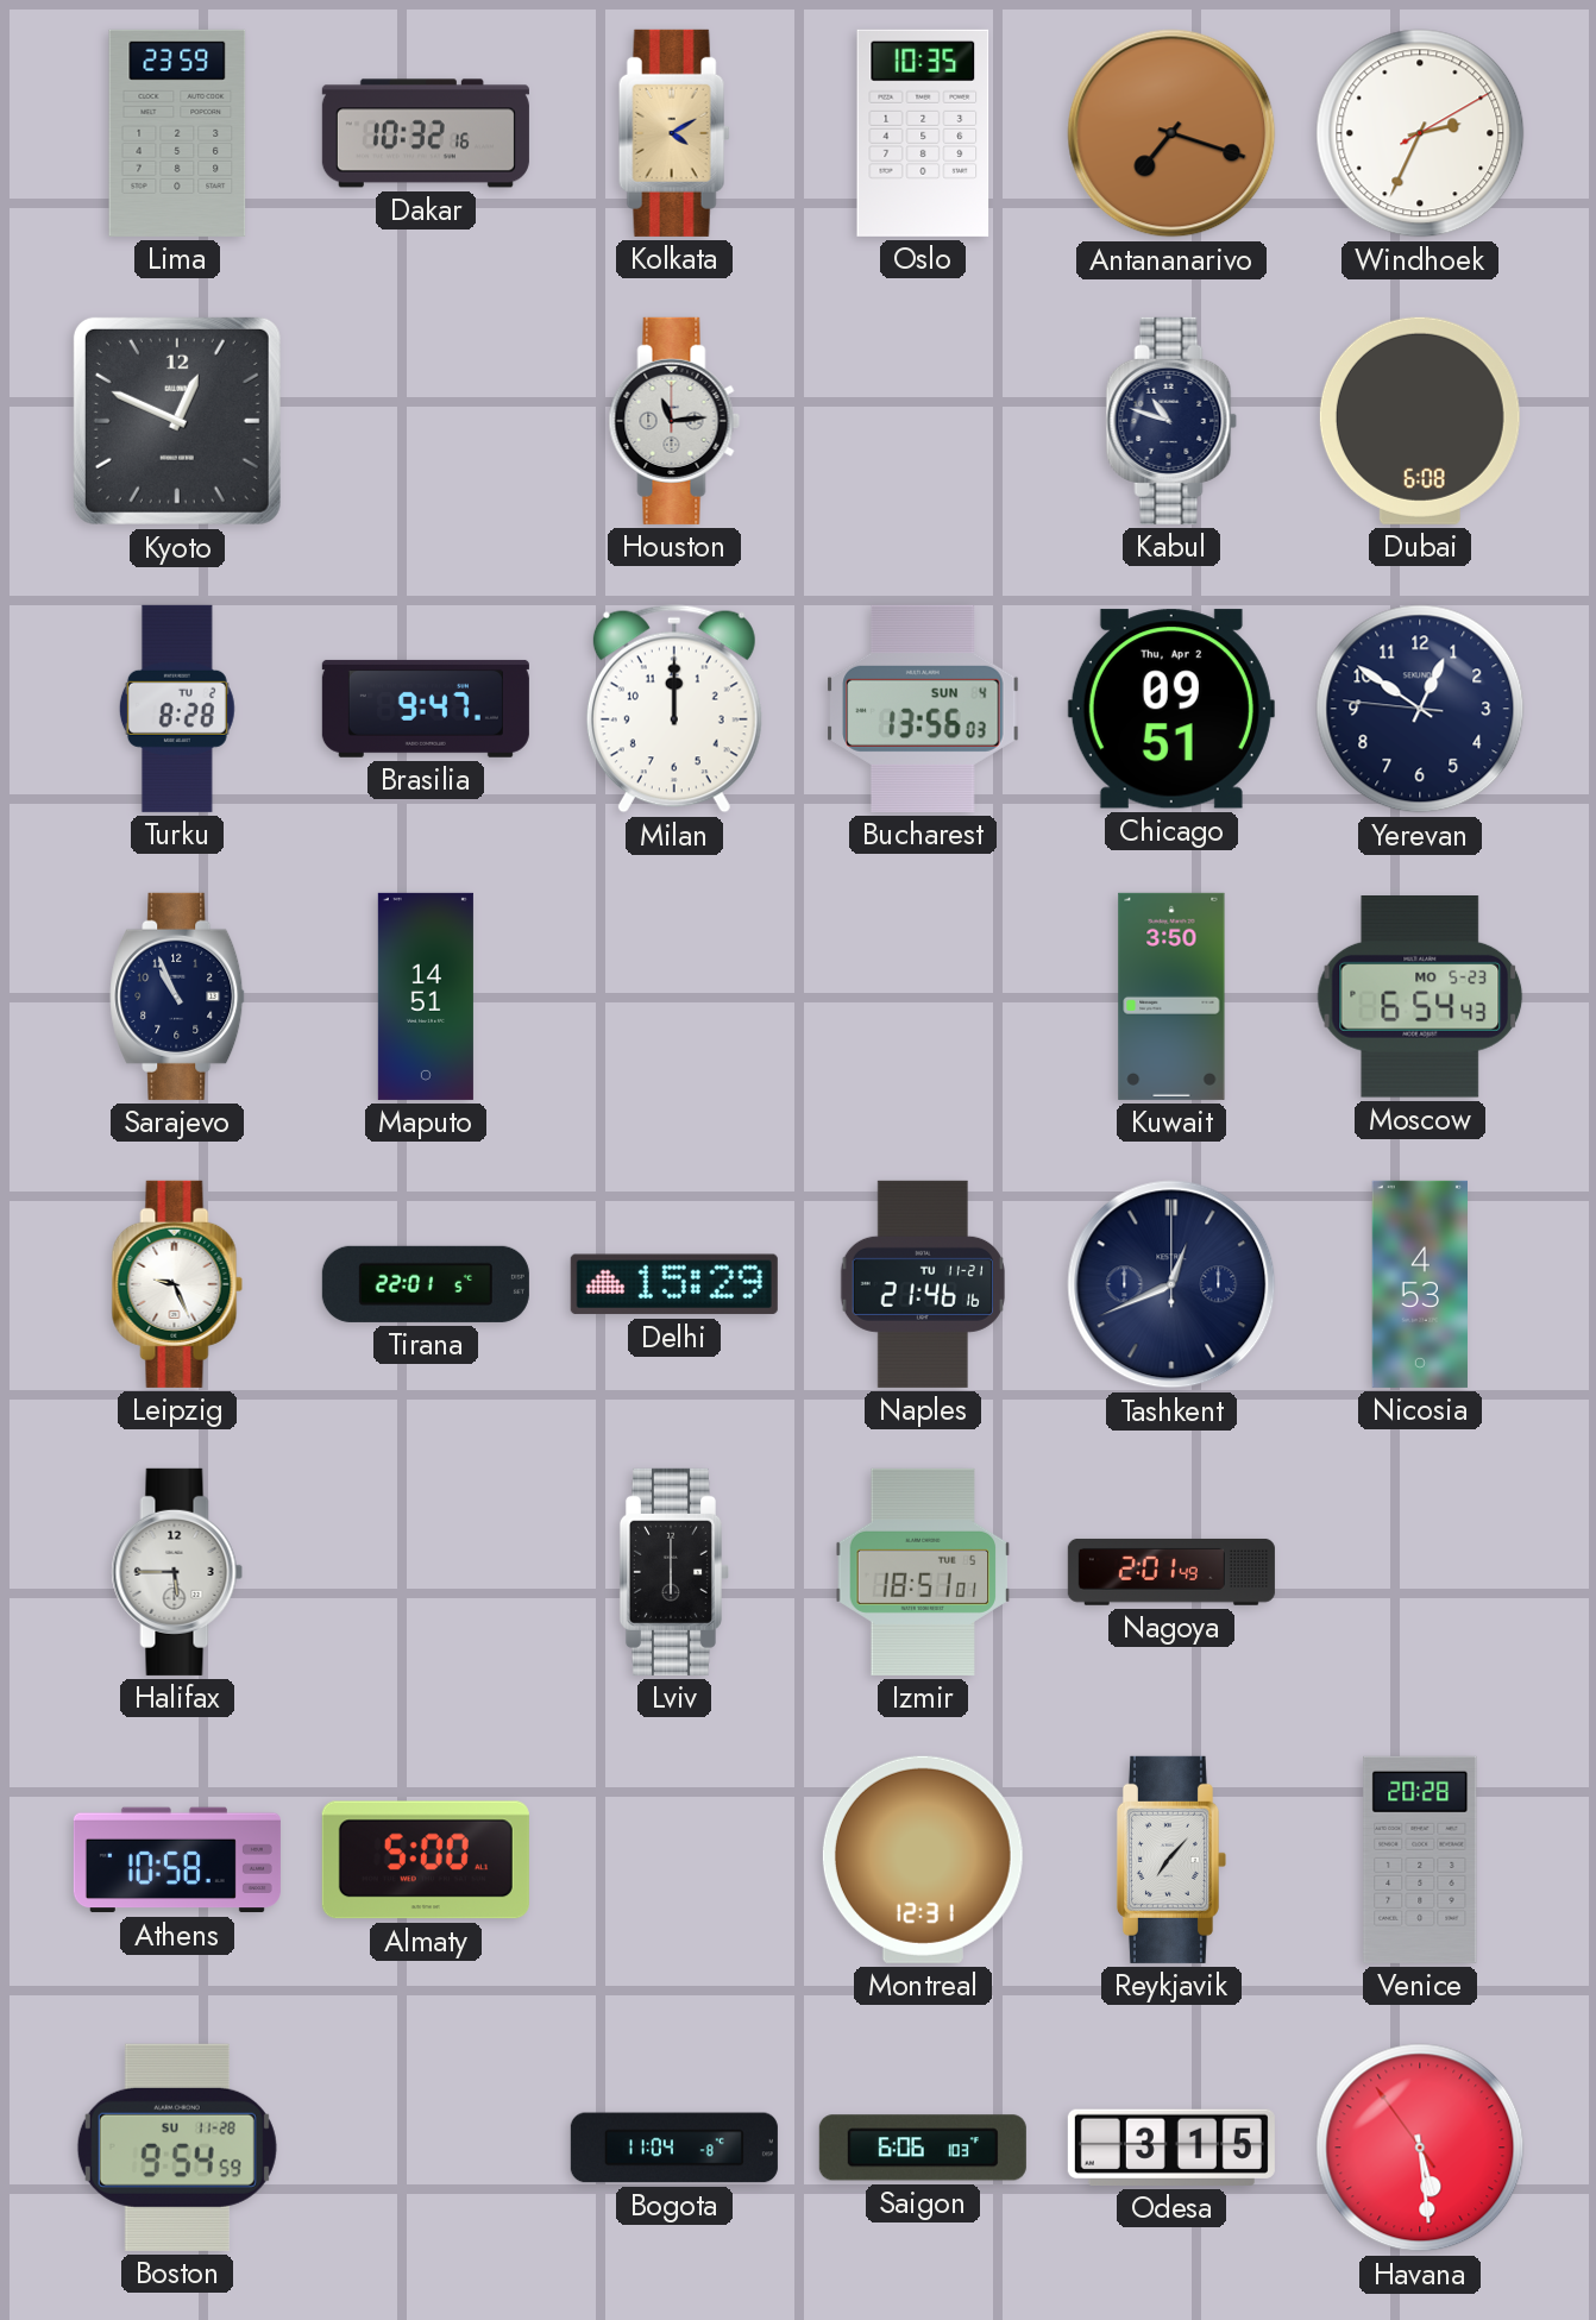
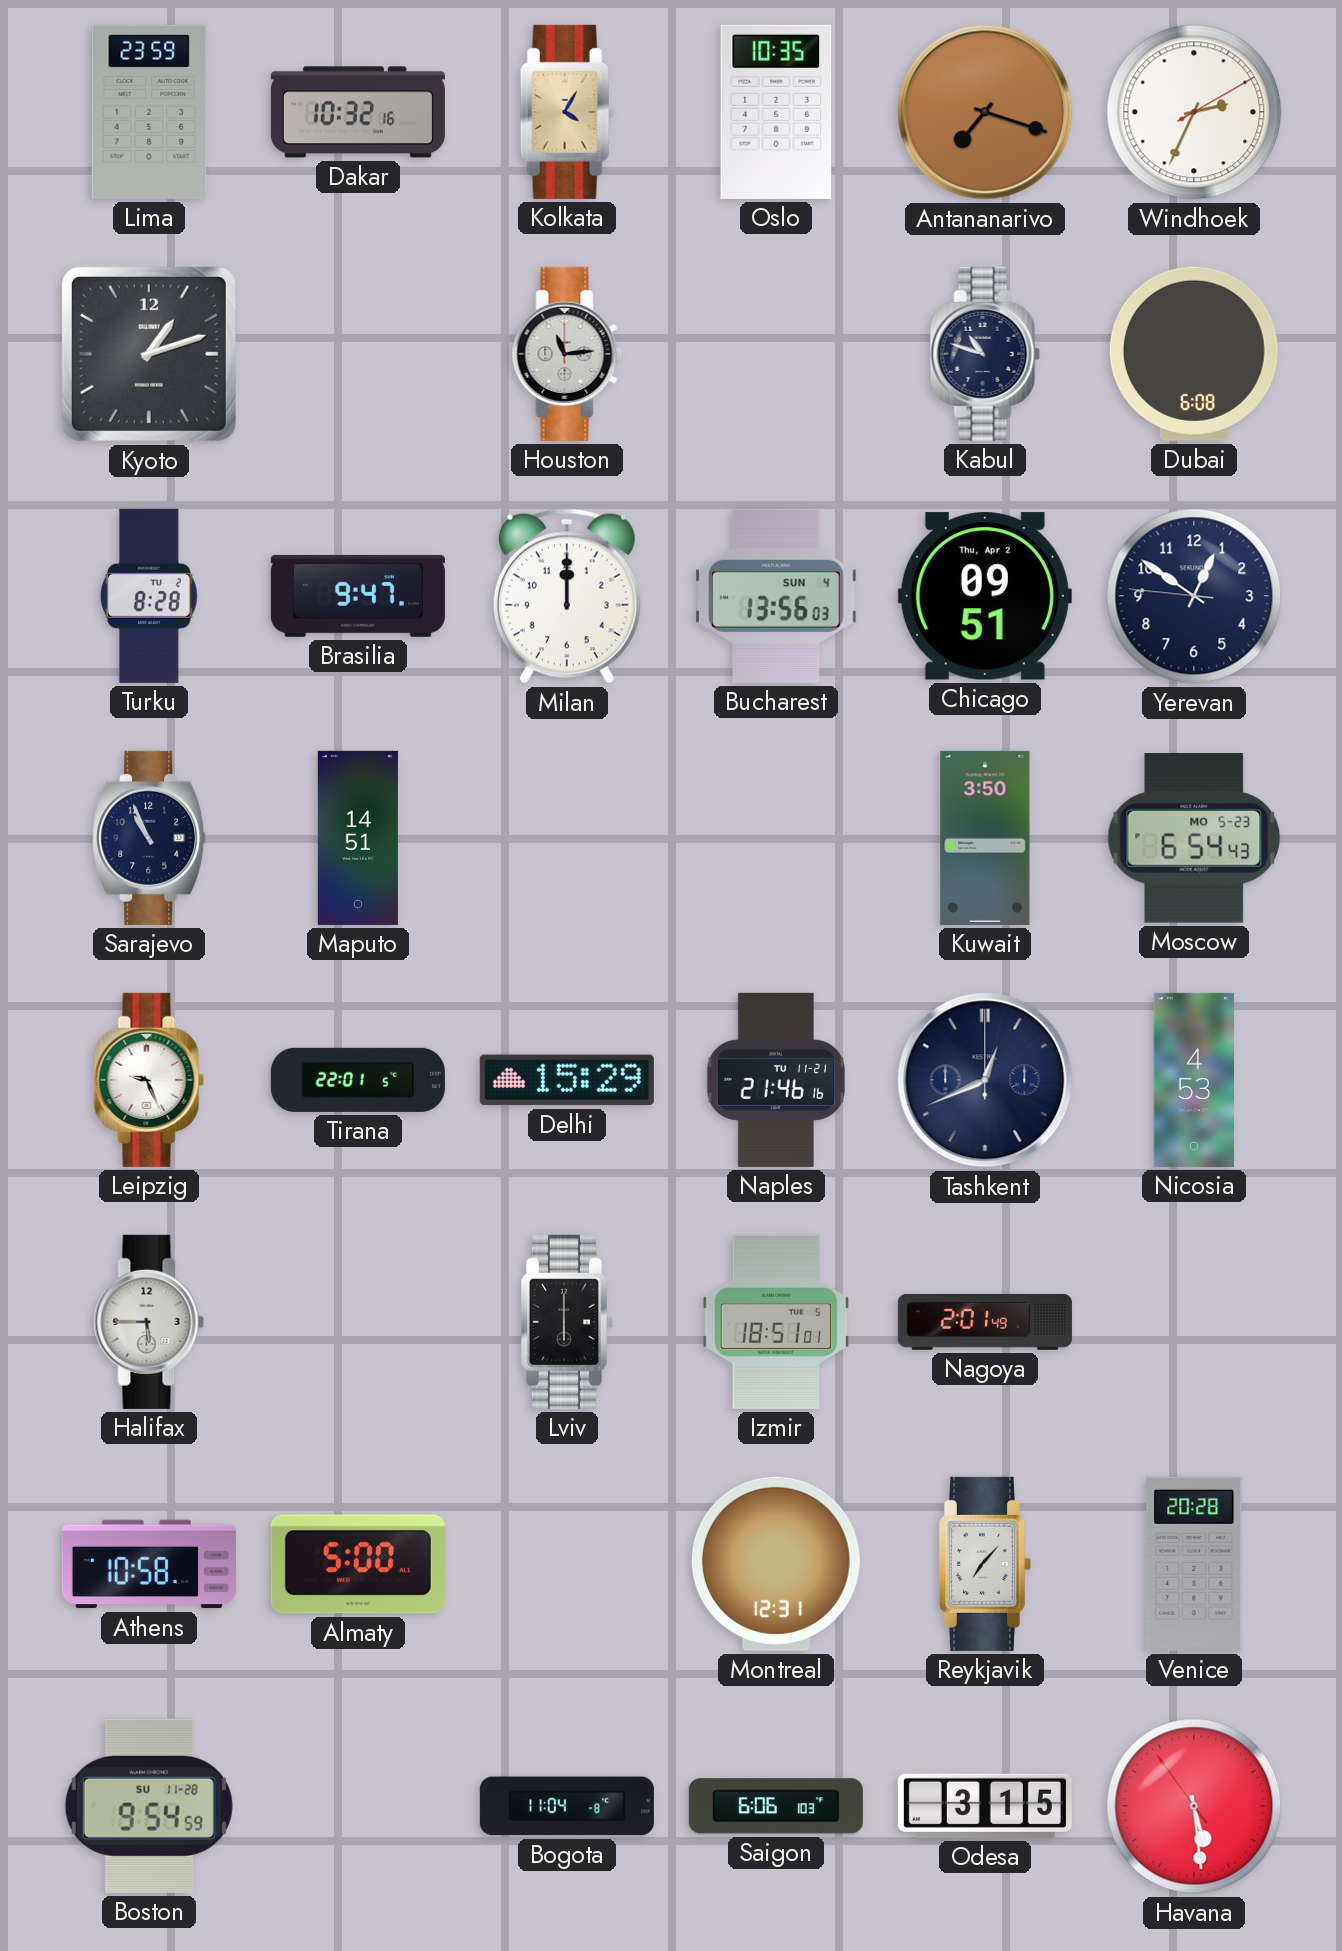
Kolkata: 4:10 -> 4:05
Kyoto: 12:49 -> 1:12
